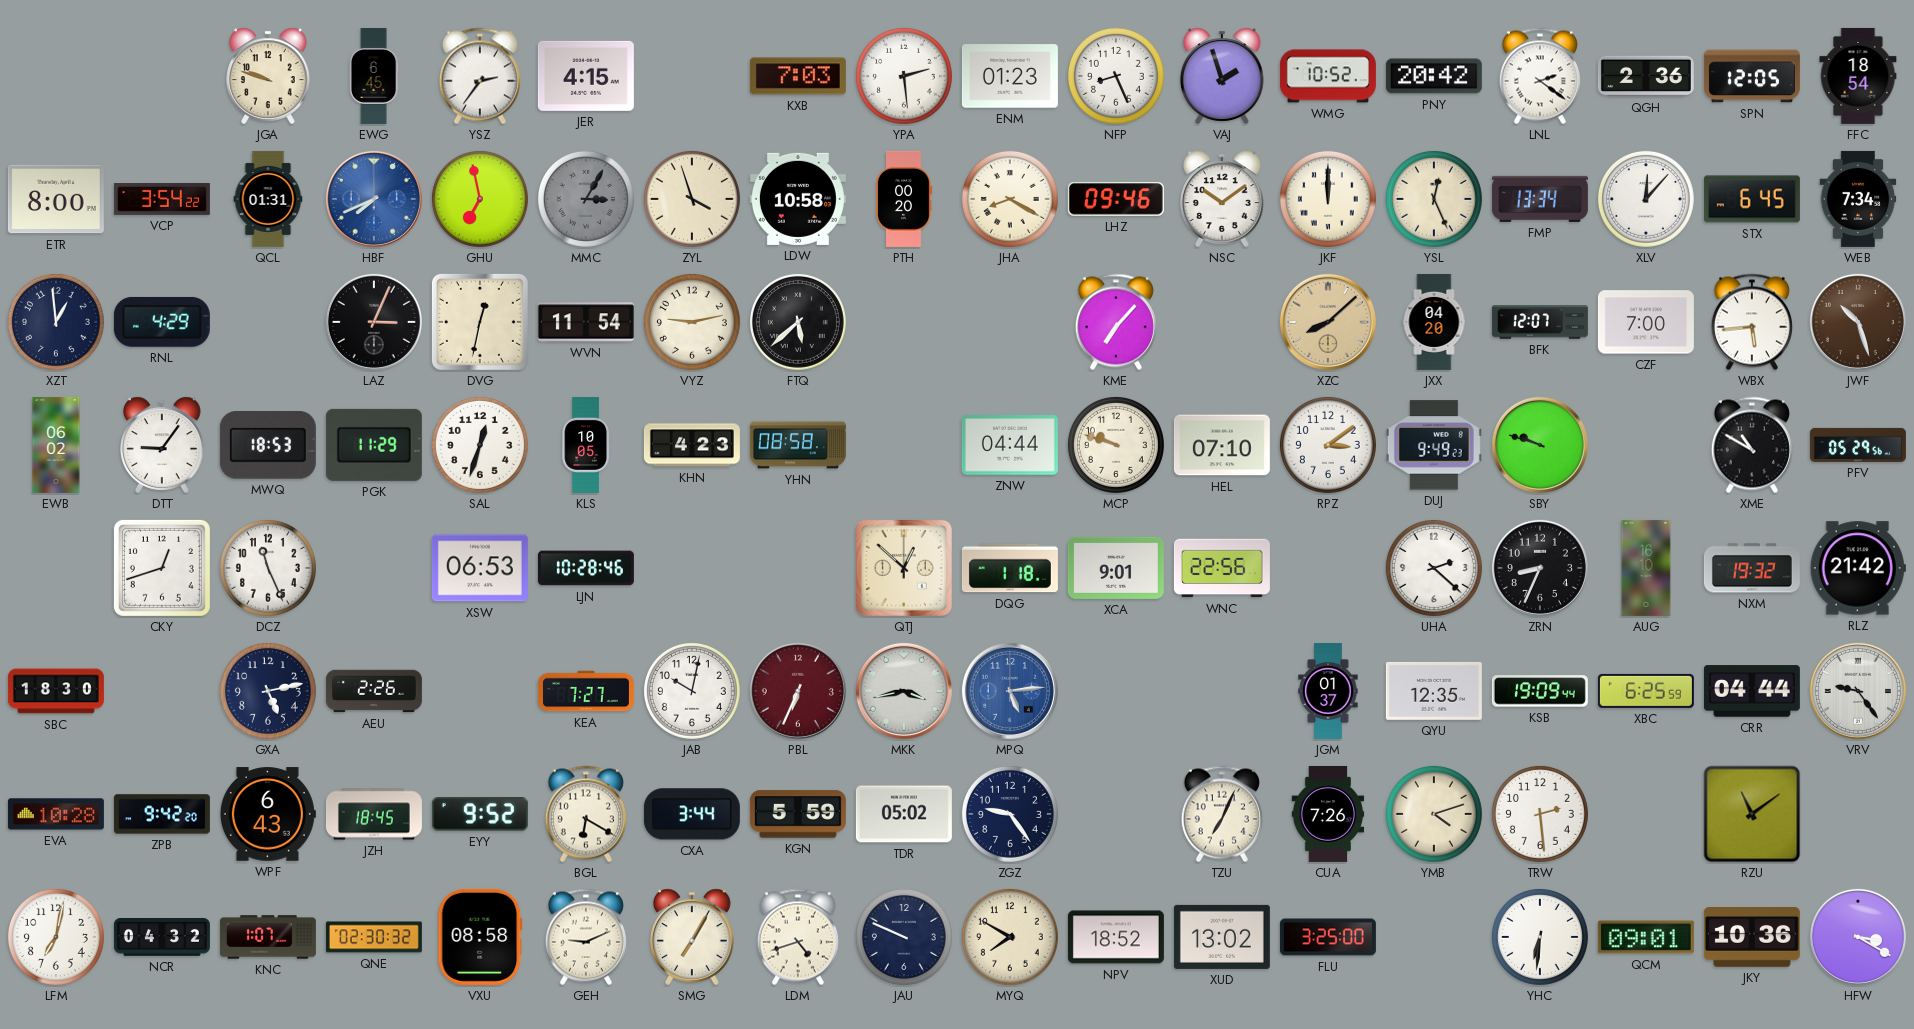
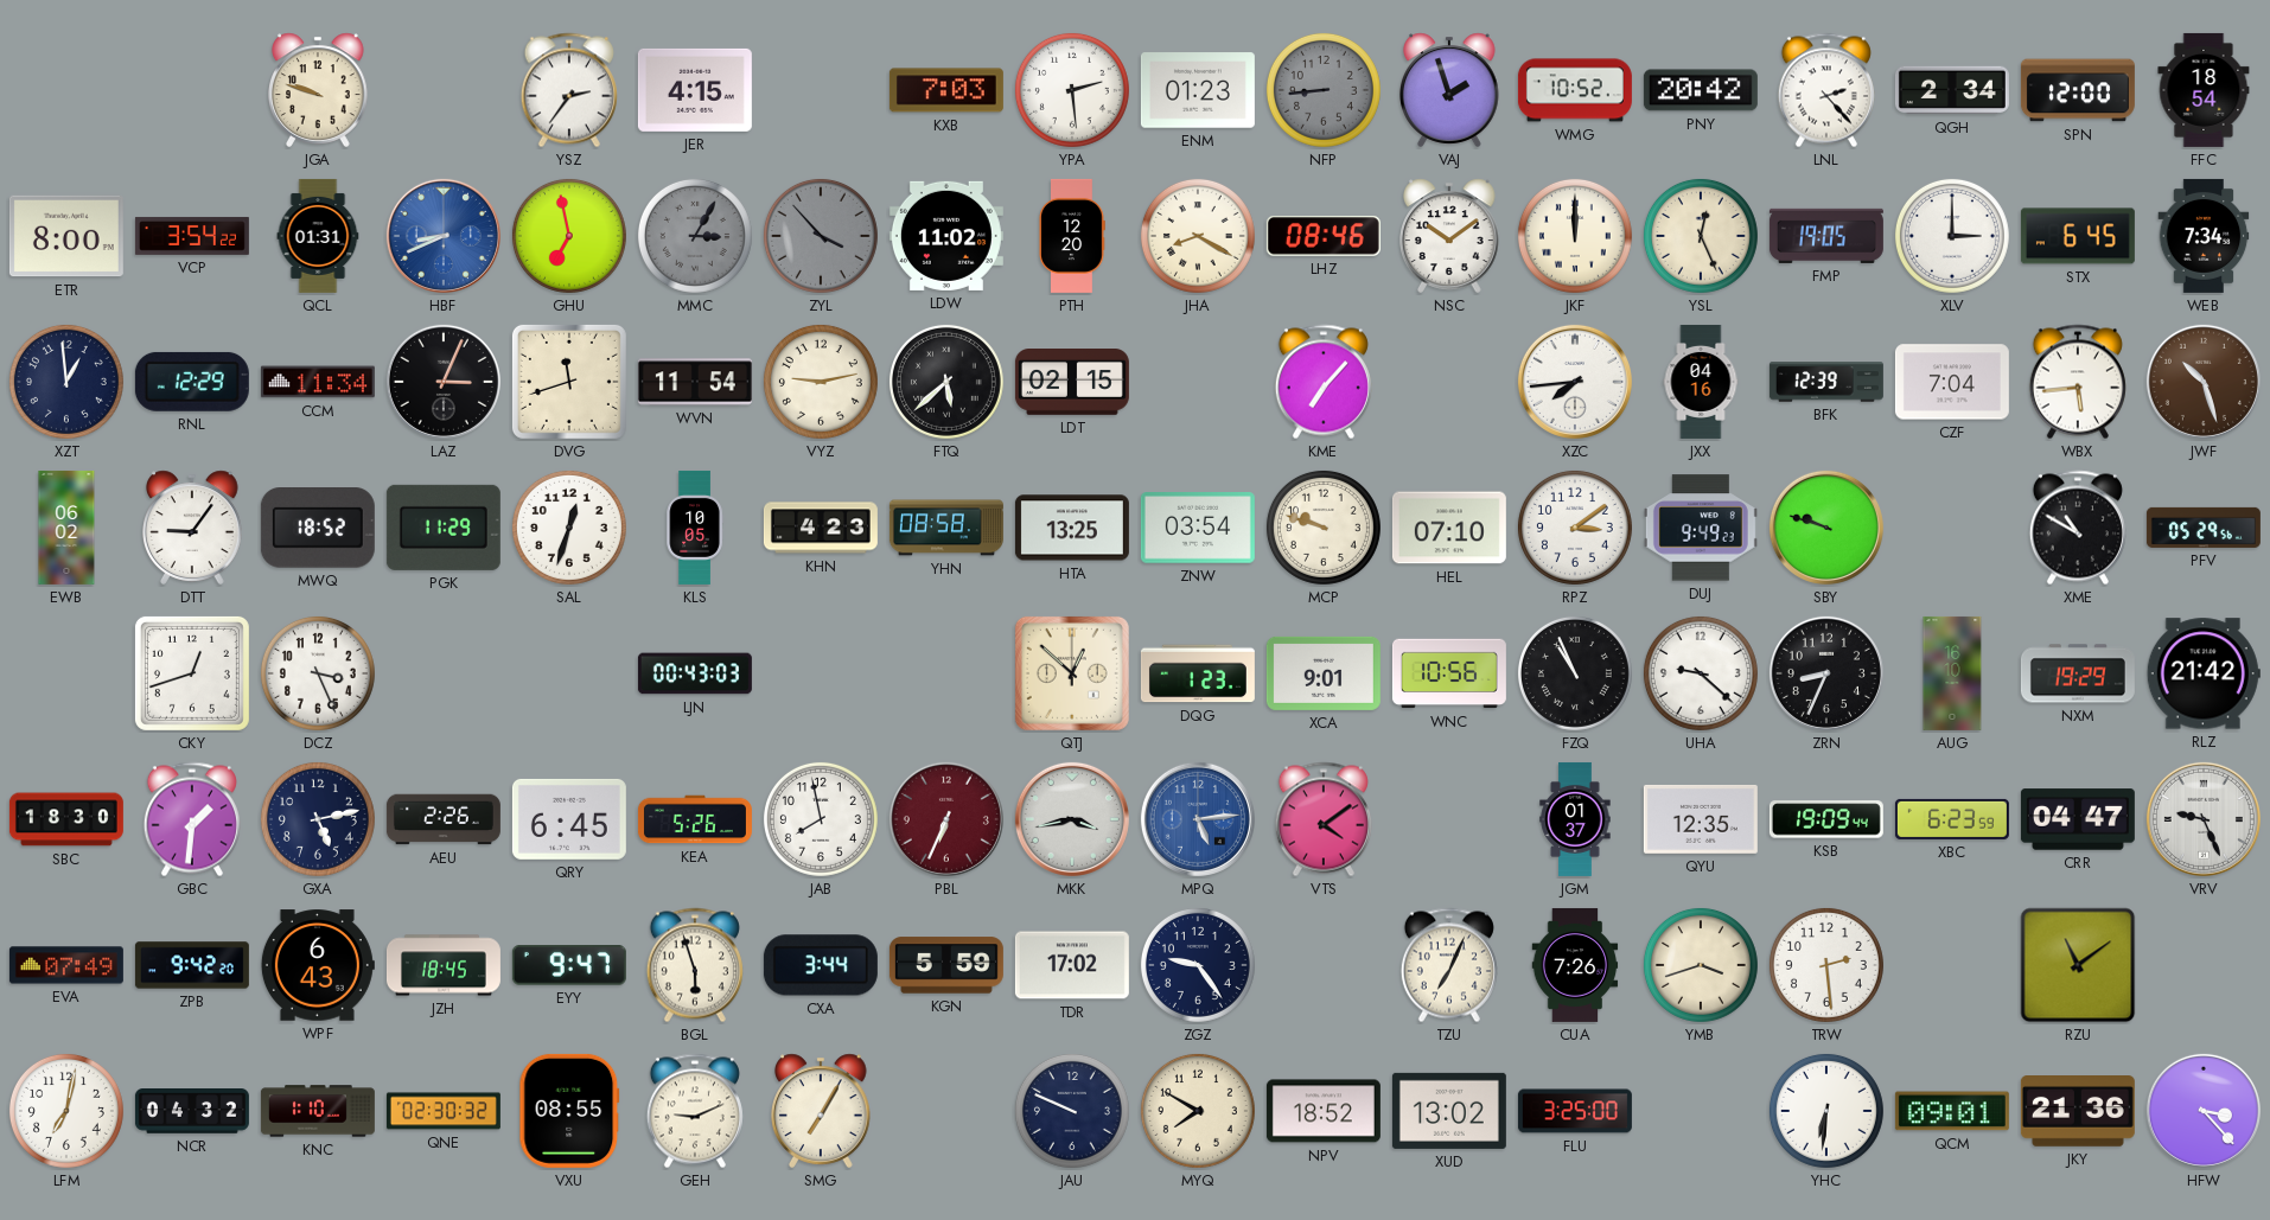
EWG: 6:45 -> none
NFP: 8:26 -> 8:44
NFP dial: white -> grey
LNL: 2:21 -> 2:23
QGH: 2:36 -> 2:34
SPN: 12:05 -> 12:00
HBF: 7:41 -> 8:41
ZYL: 3:57 -> 3:53
ZYL dial: cream -> grey
LDW: 10:58 -> 11:02
PTH: 00:20 -> 12:20
LHZ: 09:46 -> 08:46
FMP: 13:34 -> 19:05
XLV: 12:07 -> 3:00
RNL: 4:29 -> 12:29
CCM: none -> 11:34
DVG: 12:32 -> 11:42
LDT: none -> 02:15
XZC: 8:08 -> 7:44
XZC dial: champagne -> white
JXX: 04:20 -> 04:16
BFK: 12:07 -> 12:39
CZF: 7:00 -> 7:04
MWQ: 18:53 -> 18:52
HTA: none -> 13:25
ZNW: 04:44 -> 03:54
DCZ: 11:26 -> 3:26
XSW: 06:53 -> none
LJN: 10:28 -> 00:43
DQG: 1:18 -> 1:23
WNC: 22:56 -> 10:56
FZQ: none -> 10:56
UHA: 2:22 -> 9:22
NXM: 19:32 -> 19:29
GBC: none -> 1:31
QRY: none -> 6:45
KEA: 7:27 -> 5:26
JAB: 10:02 -> 7:58
VTS: none -> 4:09
XBC: 6:25 -> 6:23
CRR: 04:44 -> 04:47
VRV: 9:24 -> 9:26
EVA: 10:28 -> 07:49
EYY: 9:52 -> 9:47
BGL: 6:20 -> 5:57
TDR: 05:02 -> 17:02
YMB: 4:12 -> 3:42
KNC: 1:07 -> 1:10
VXU: 08:58 -> 08:55
LDM: 4:42 -> none
JKY: 10:36 -> 21:36
HFW: 3:20 -> 3:23
